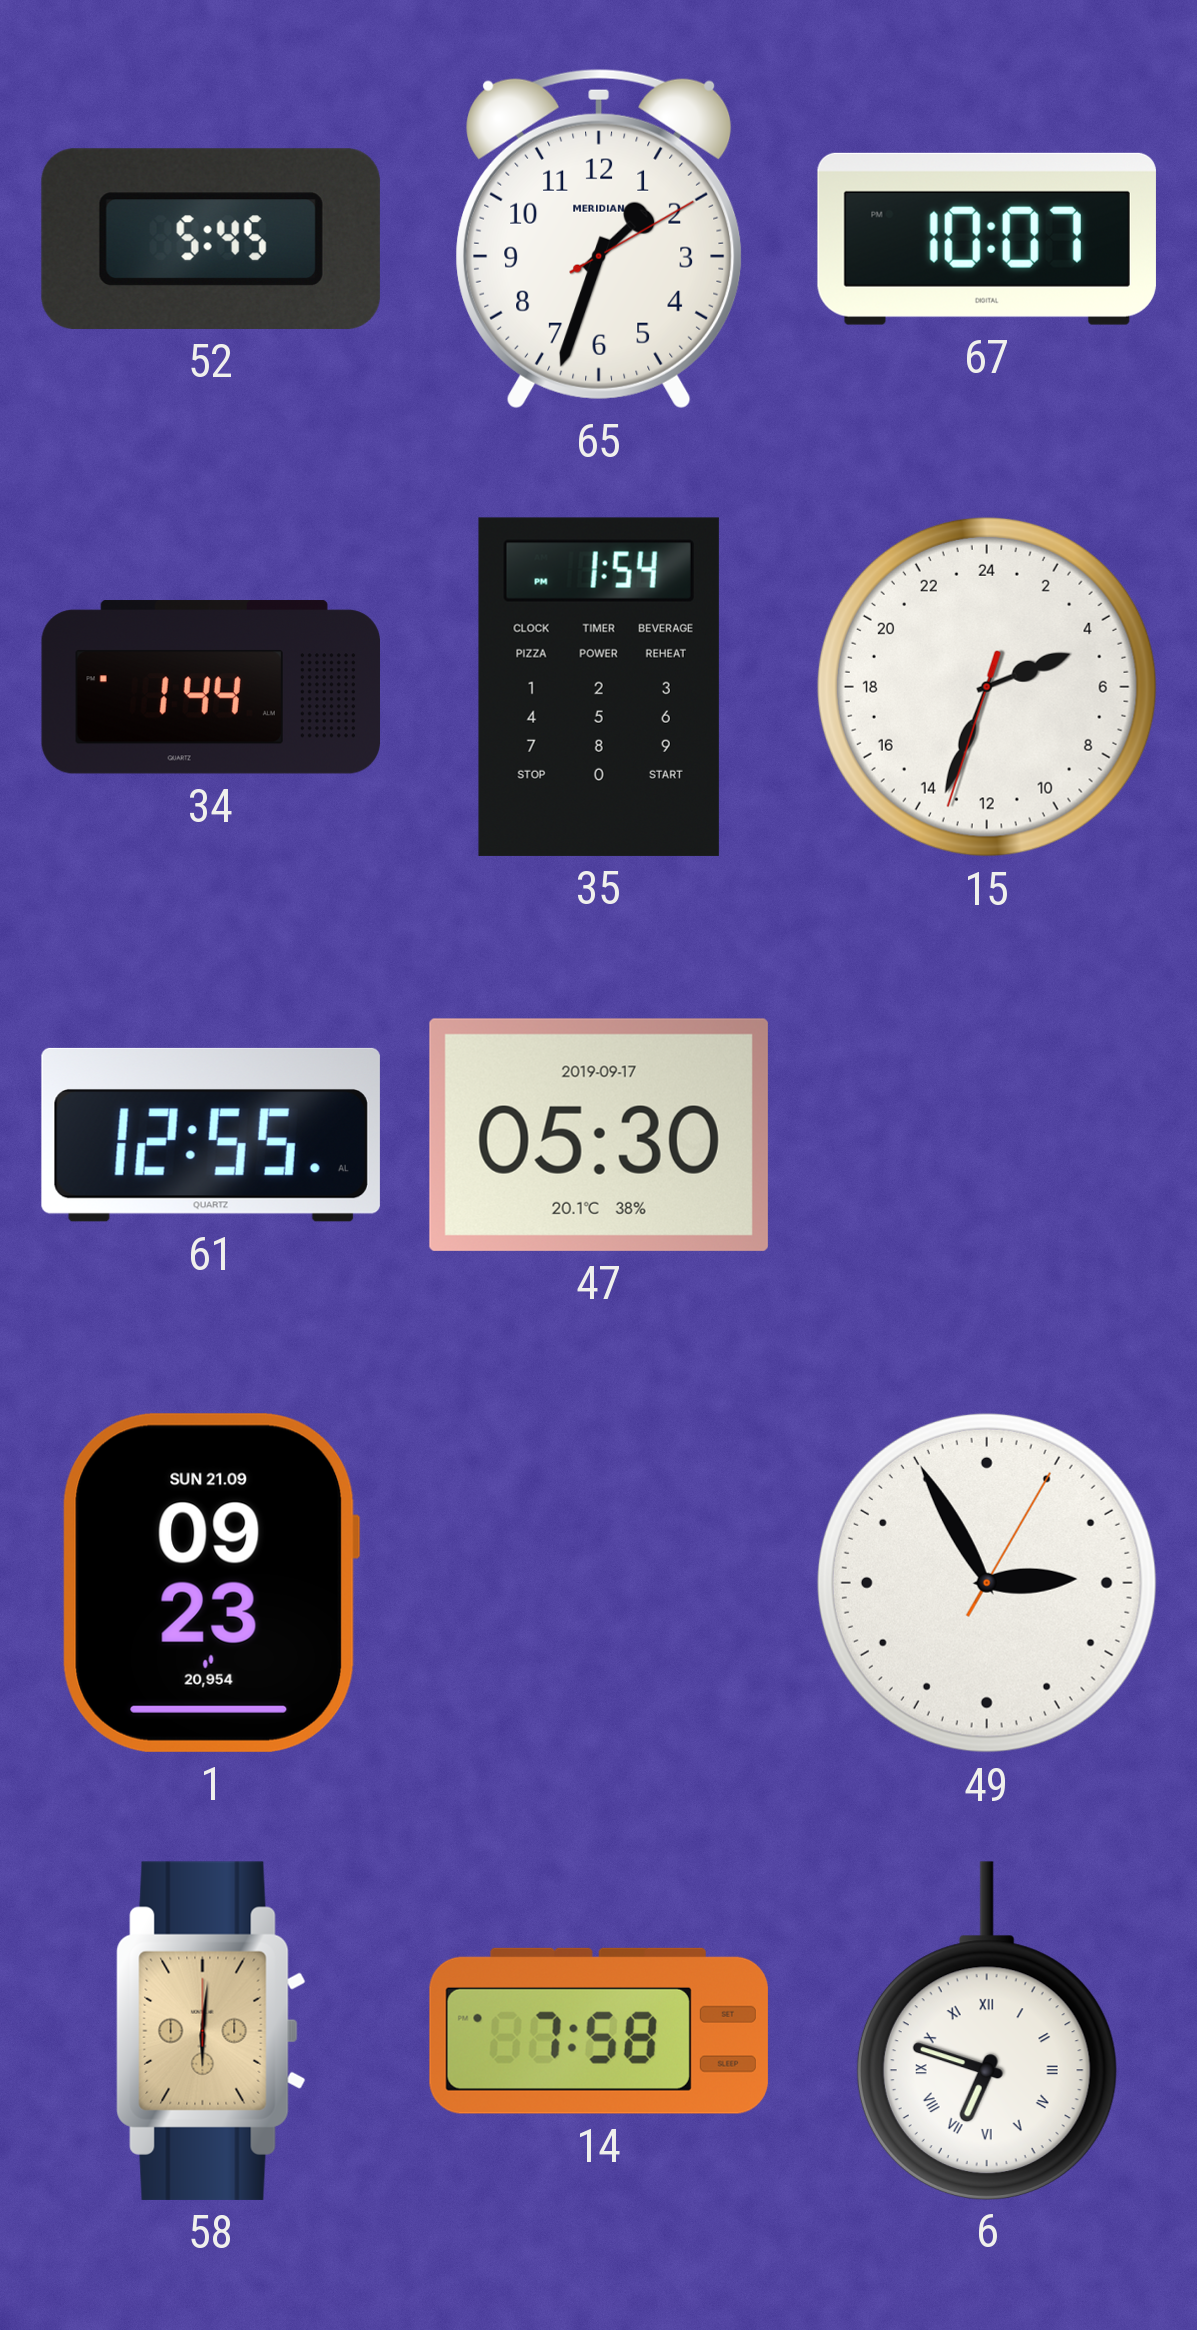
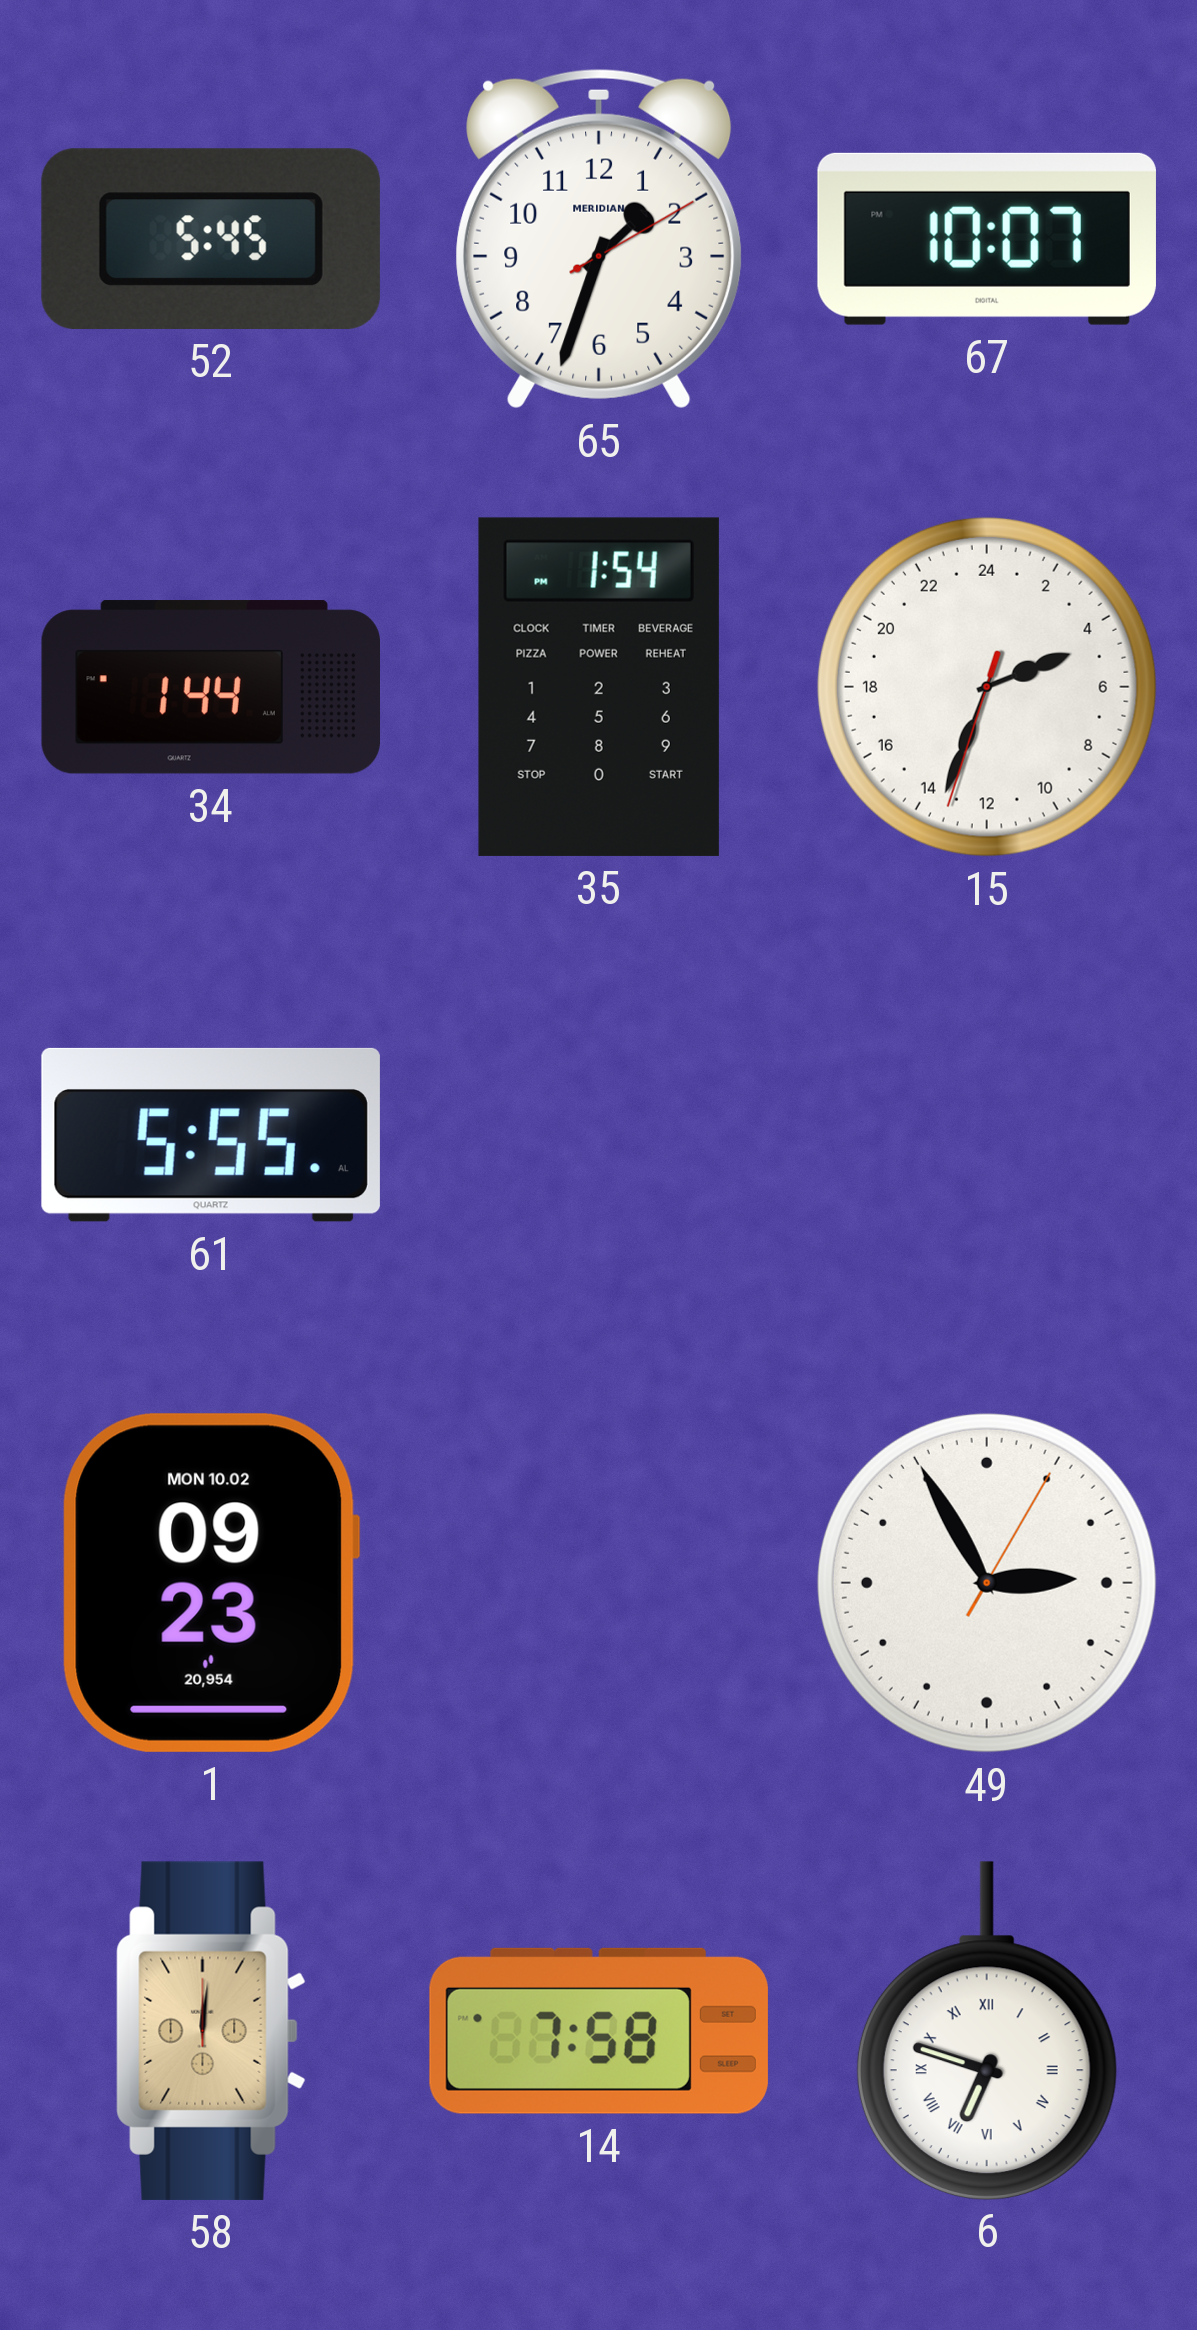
61: 12:55 -> 5:55
47: 05:30 -> none
1 date: SUN 21.09 -> MON 10.02
58: 6:01 -> 12:01
